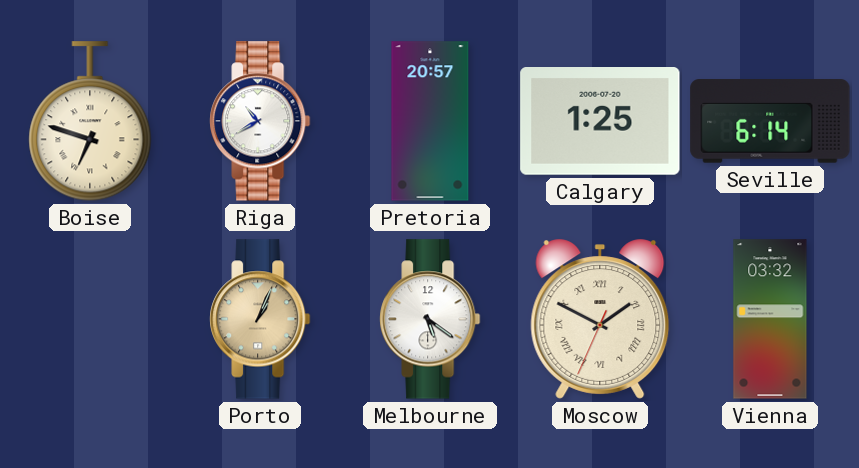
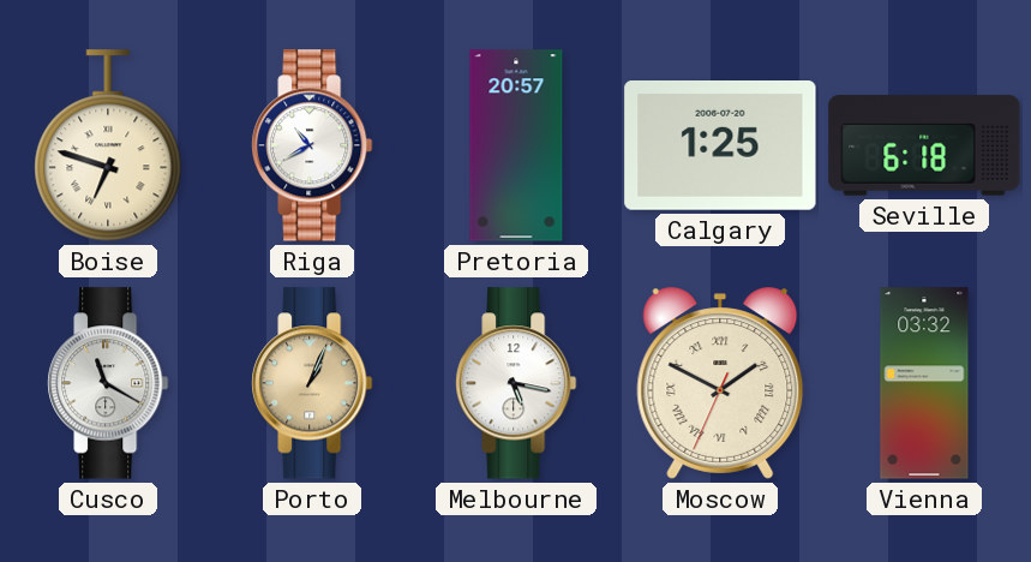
Seville: 6:14 -> 6:18
Cusco: none -> 11:20
Melbourne: 5:21 -> 5:17
